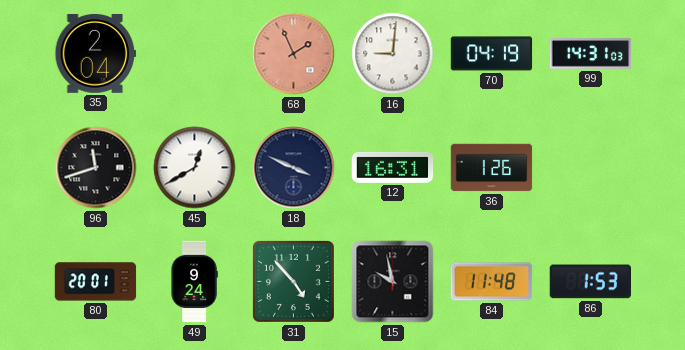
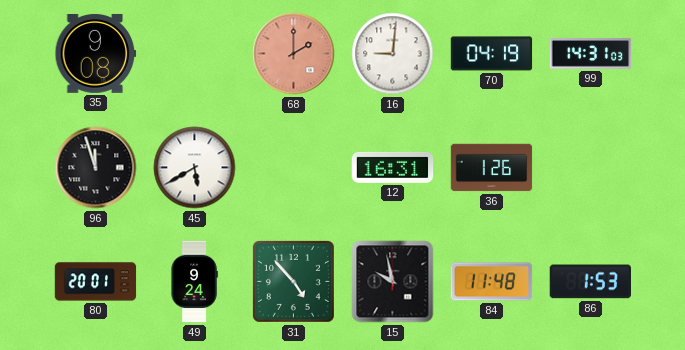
35: 2:04 -> 9:08
68: 1:56 -> 2:00
96: 11:42 -> 11:57
45: 12:40 -> 5:40
18: 3:49 -> none
